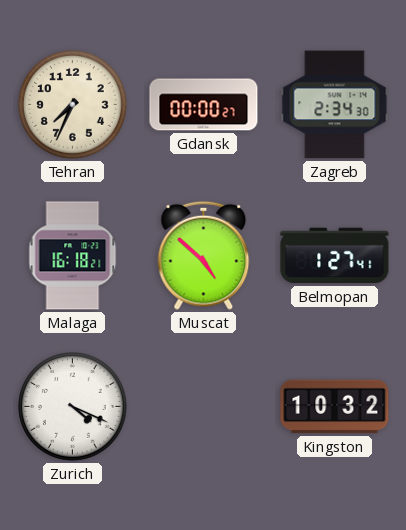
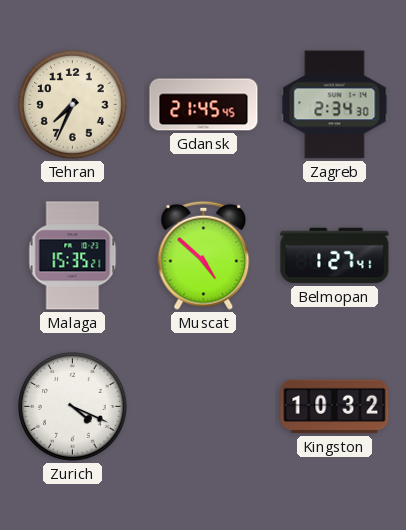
Gdansk: 00:00 -> 21:45
Malaga: 16:18 -> 15:35
